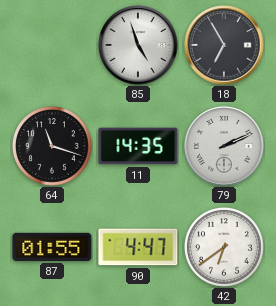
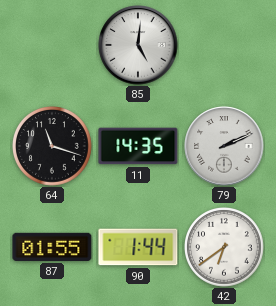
85: 4:57 -> 5:01
18: 6:55 -> none
90: 4:47 -> 1:44
